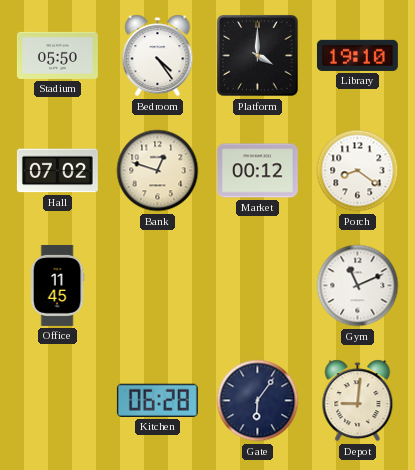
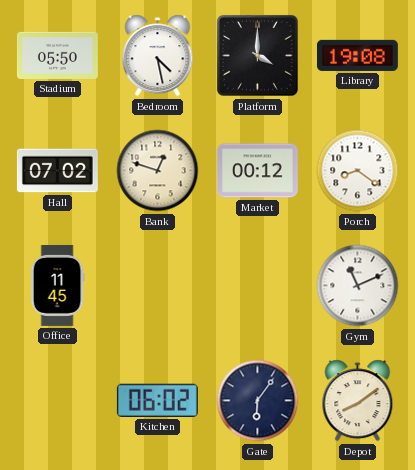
Bedroom: 4:24 -> 4:28
Library: 19:10 -> 19:08
Kitchen: 06:28 -> 06:02
Depot: 9:01 -> 8:09
